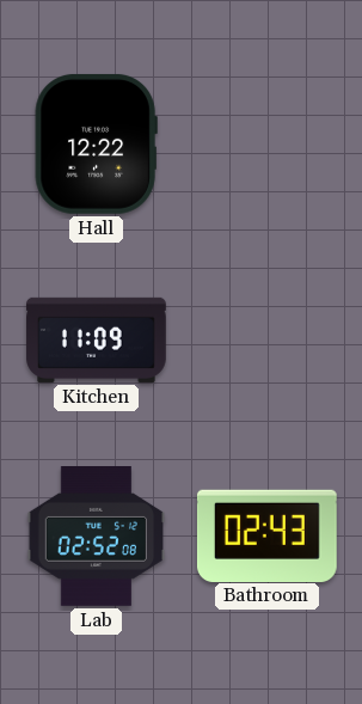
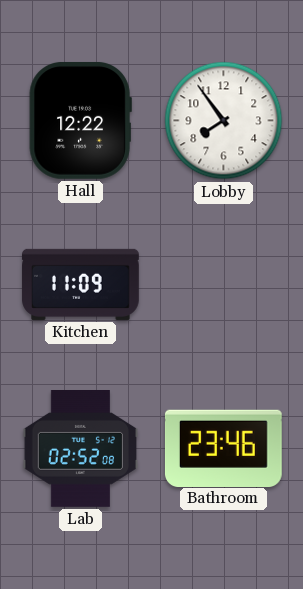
Lobby: none -> 7:54
Bathroom: 02:43 -> 23:46
